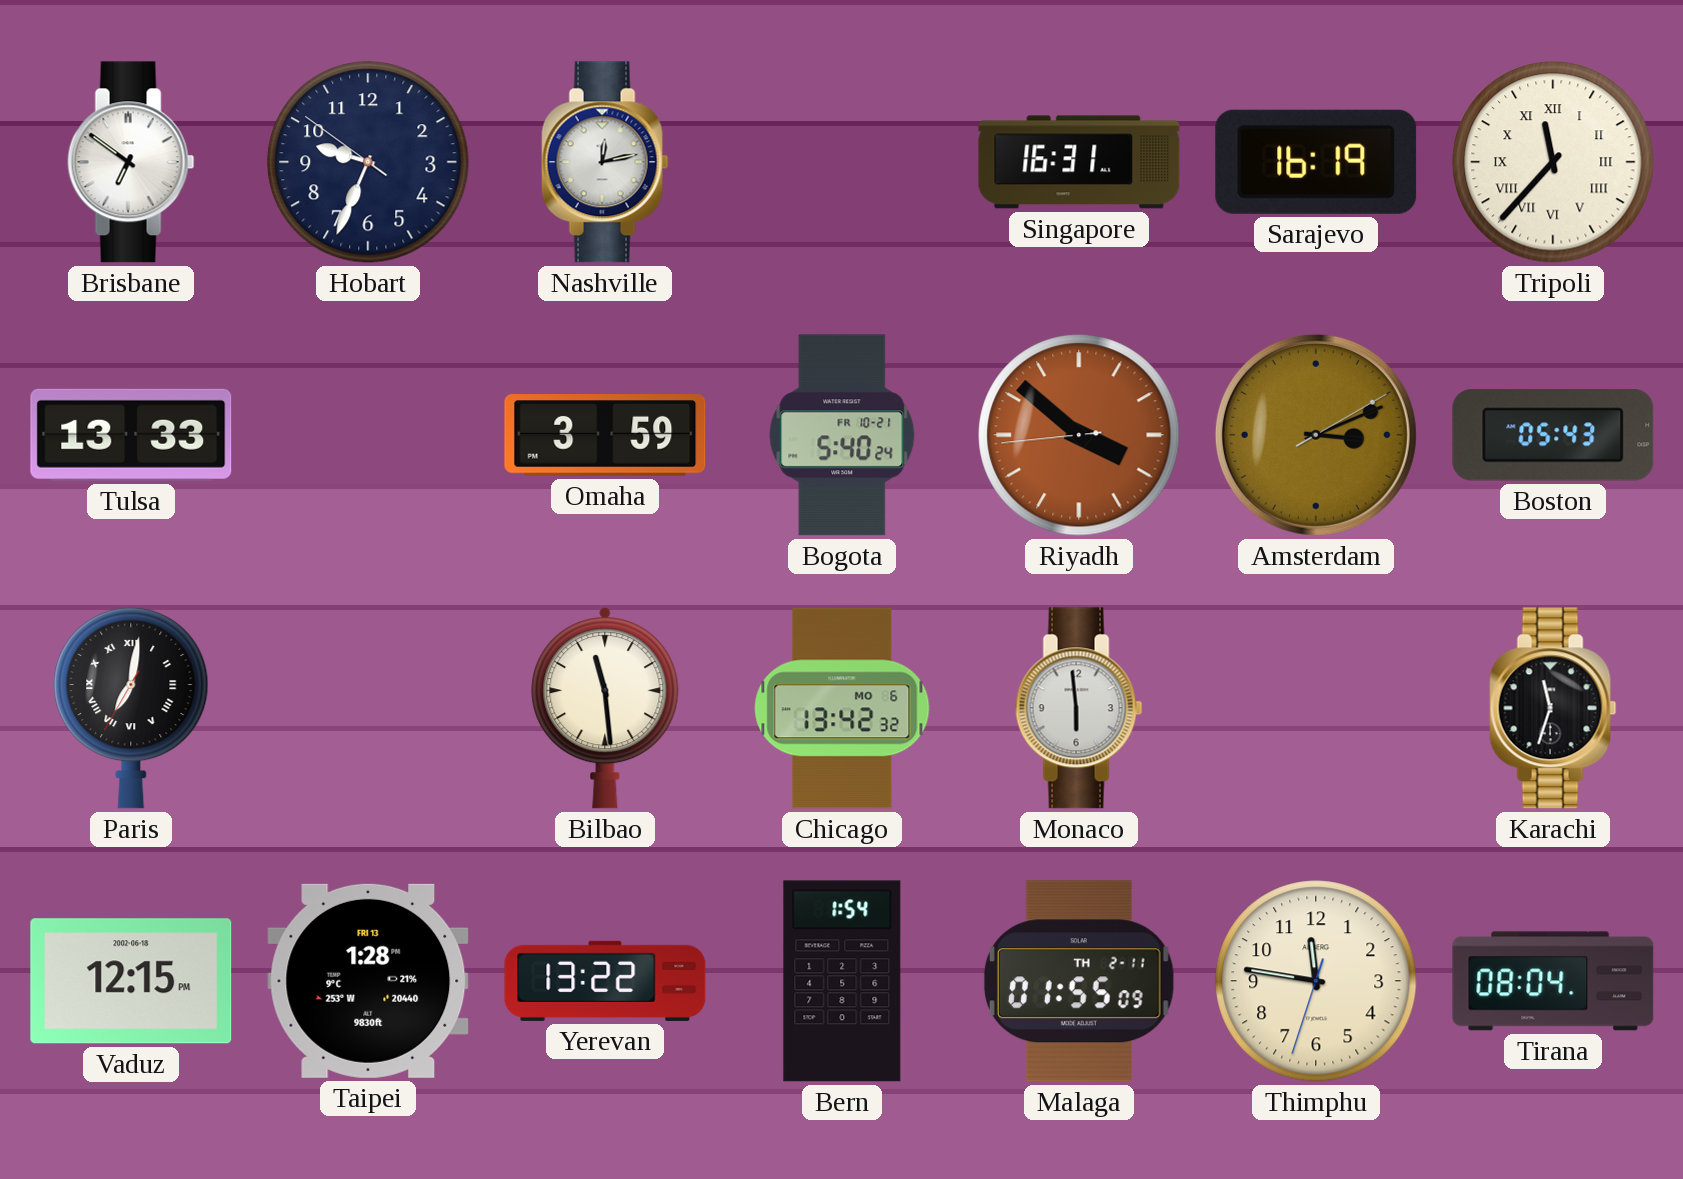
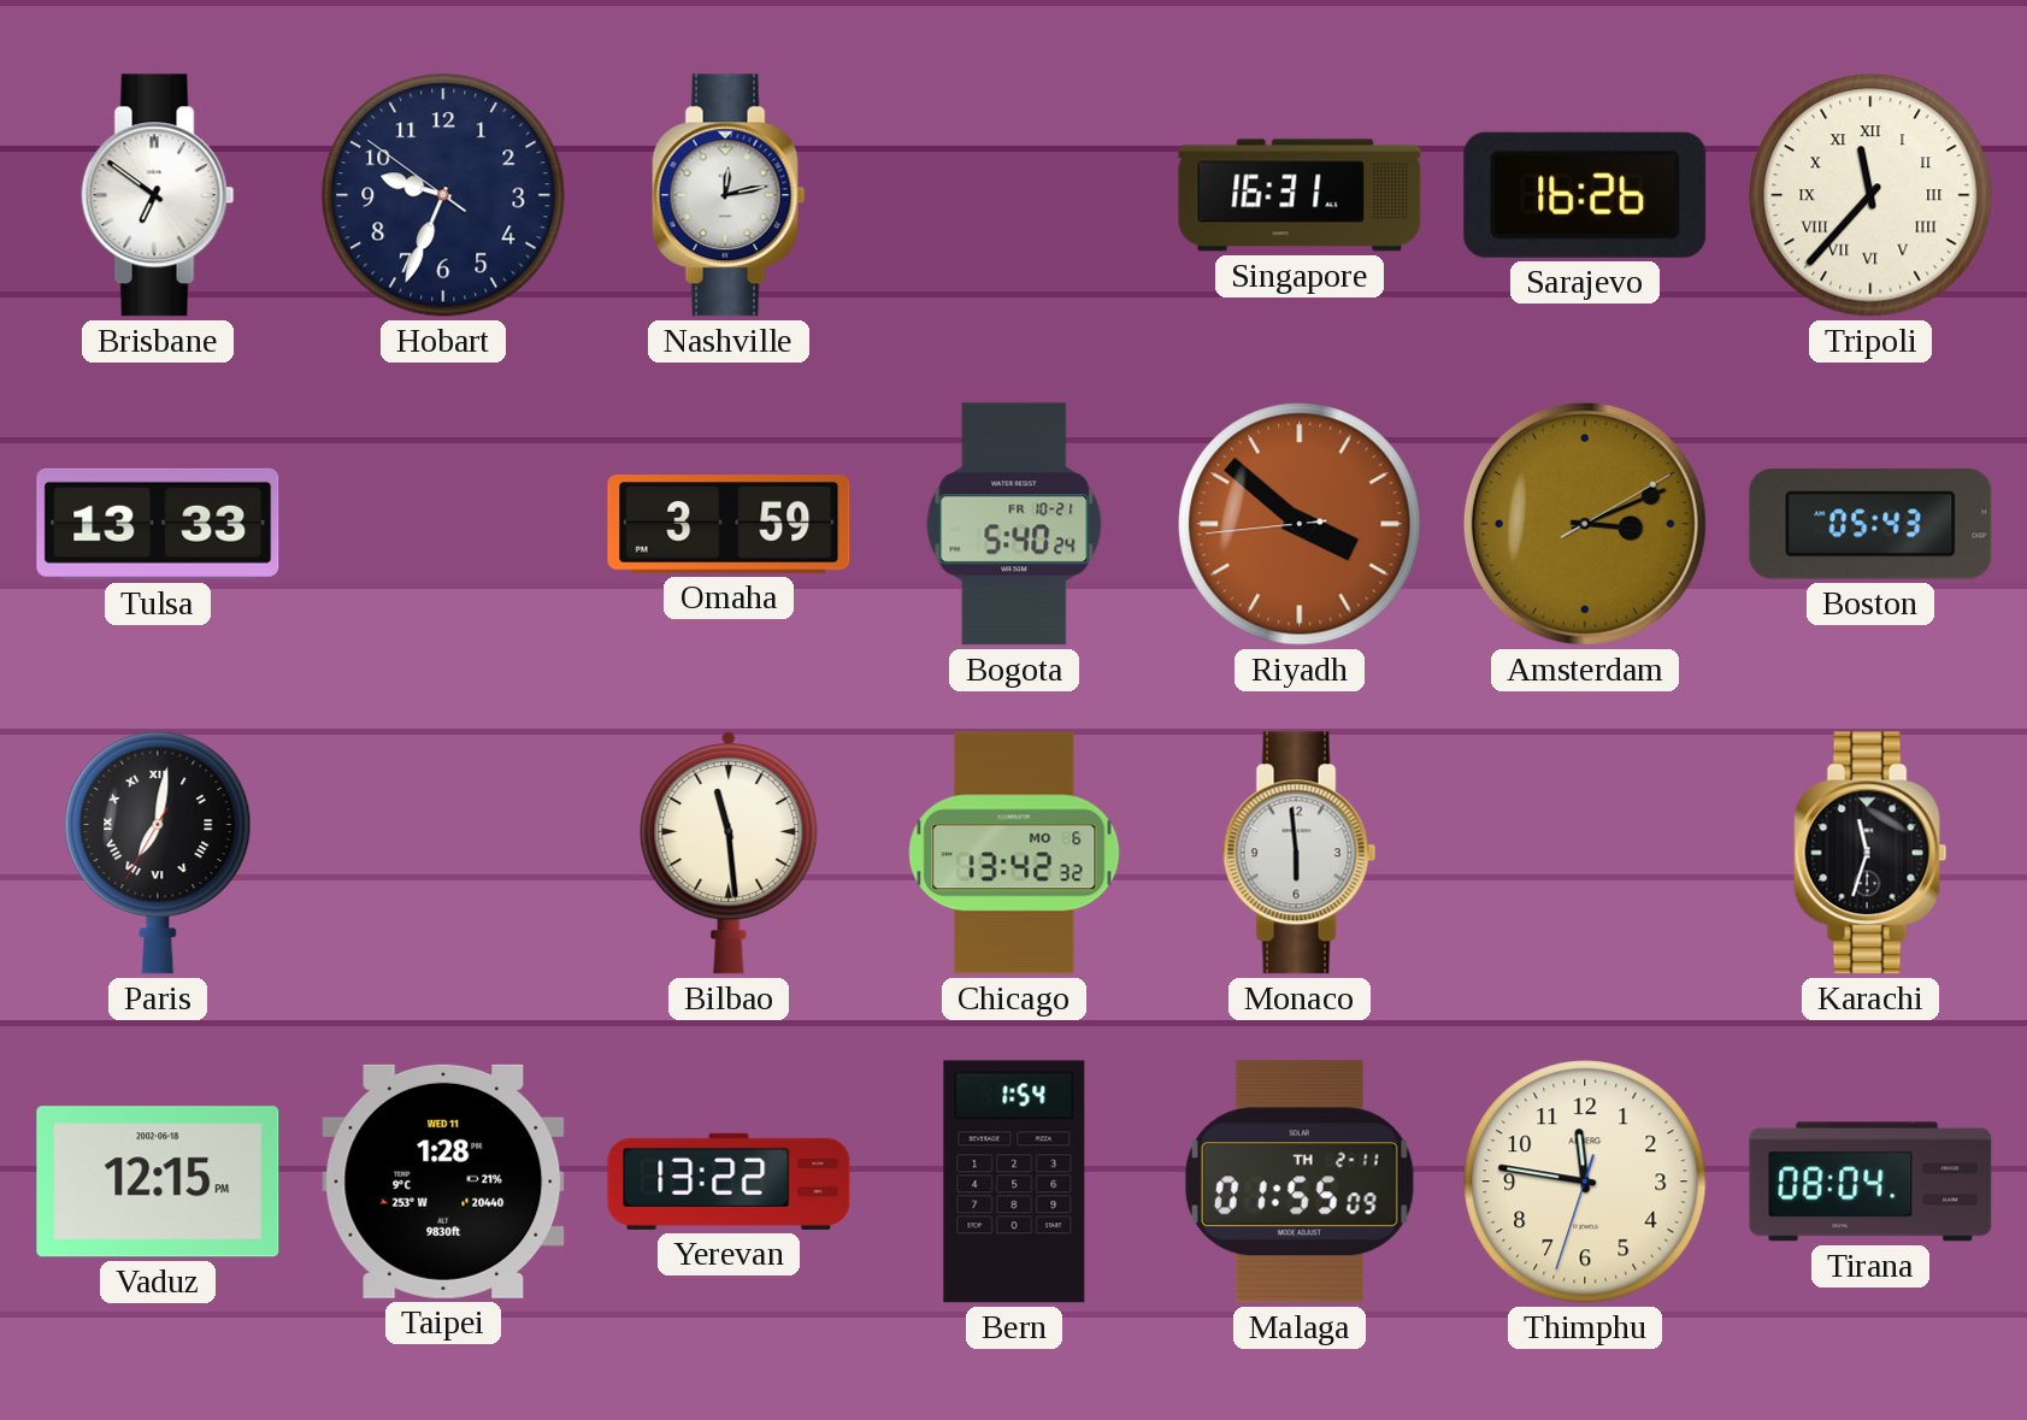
Sarajevo: 16:19 -> 16:26
Taipei date: FRI 13 -> WED 11
